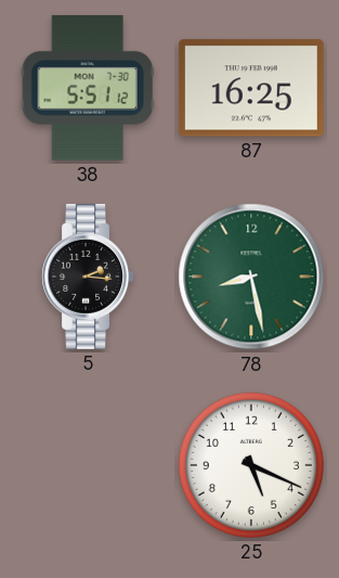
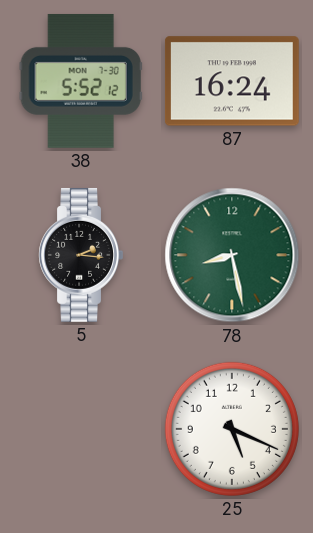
38: 5:51 -> 5:52
87: 16:25 -> 16:24
